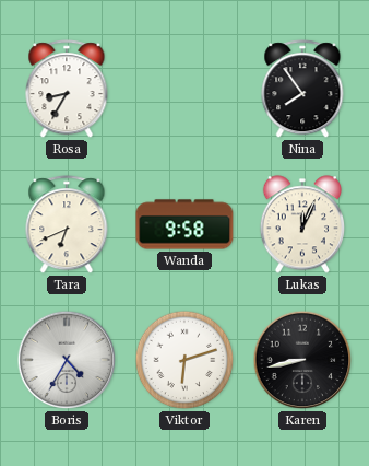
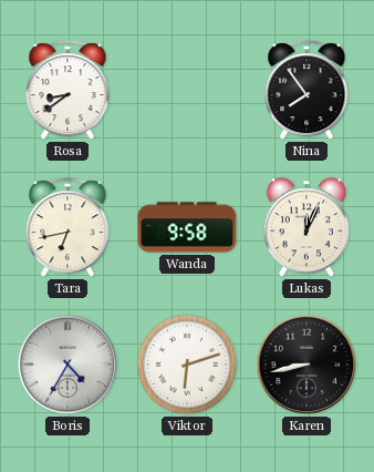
Rosa: 8:35 -> 8:39
Tara: 6:41 -> 6:43
